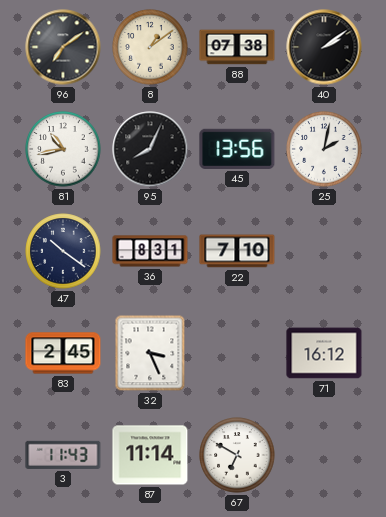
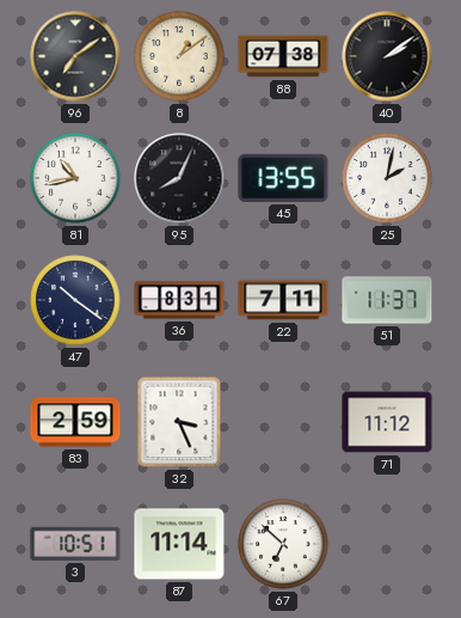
45: 13:56 -> 13:55
22: 7:10 -> 7:11
51: none -> 11:37
83: 2:45 -> 2:59
71: 16:12 -> 11:12
3: 11:43 -> 10:51
67: 6:50 -> 6:52
